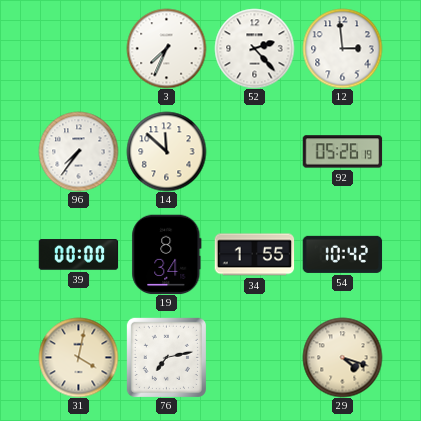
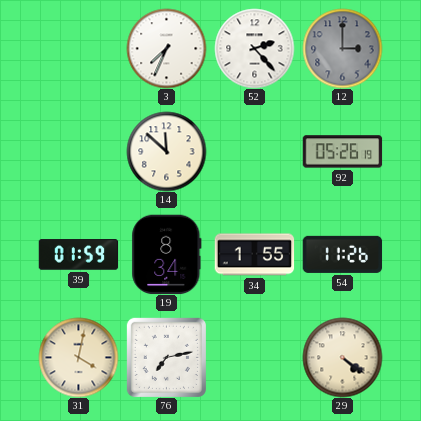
12: 2:59 -> 3:00
12 dial: white -> grey
96: 7:36 -> none
39: 00:00 -> 01:59
54: 10:42 -> 11:26
29: 4:18 -> 4:21
